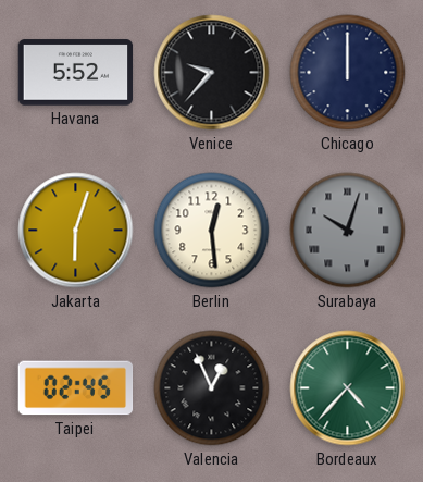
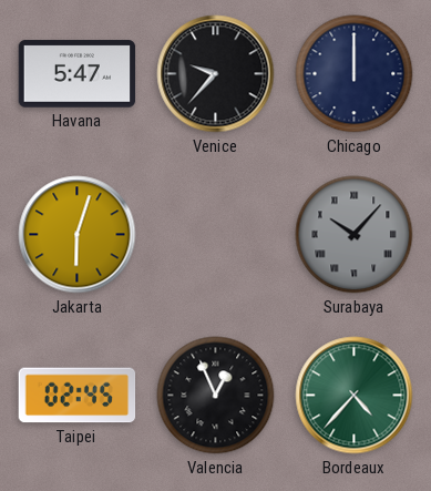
Havana: 5:52 -> 5:47
Berlin: 12:29 -> none
Surabaya: 10:03 -> 10:07
